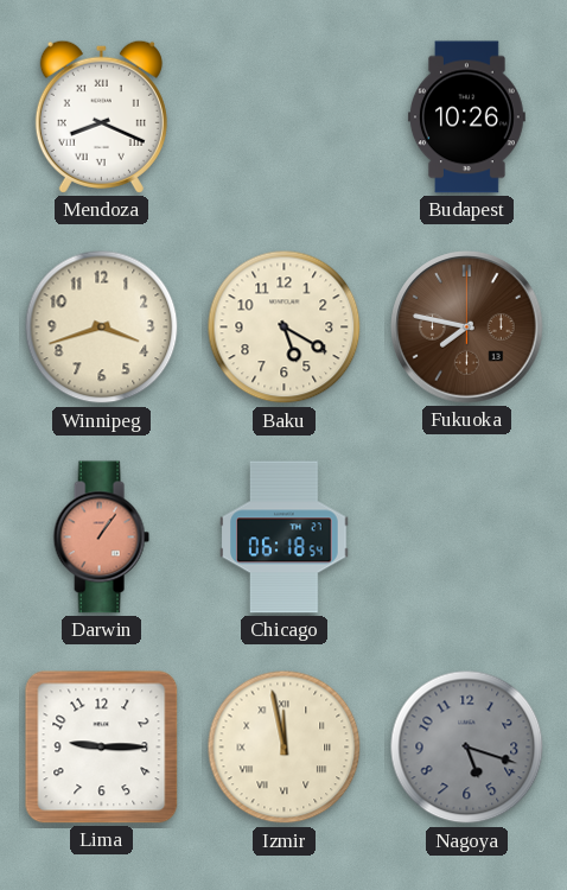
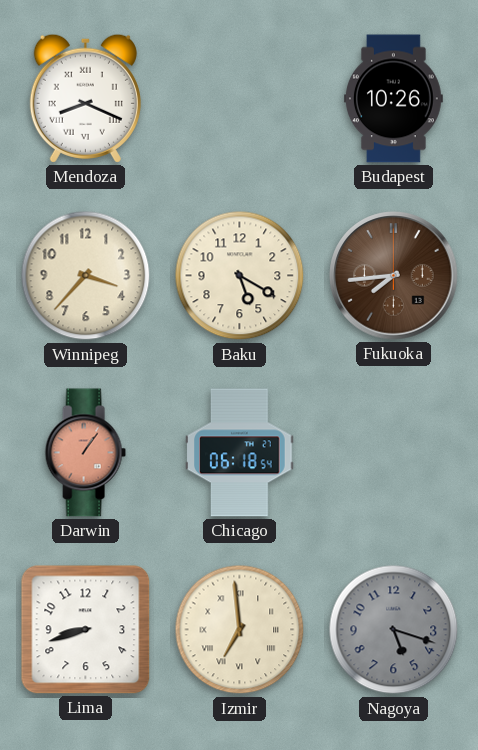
Winnipeg: 3:42 -> 3:37
Fukuoka: 7:47 -> 7:44
Lima: 9:15 -> 8:42
Izmir: 11:58 -> 6:59
